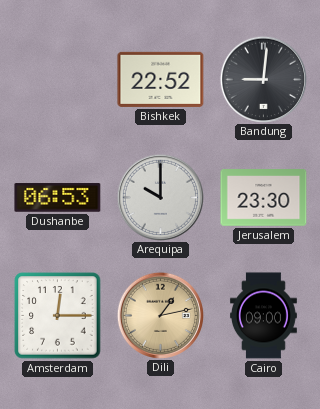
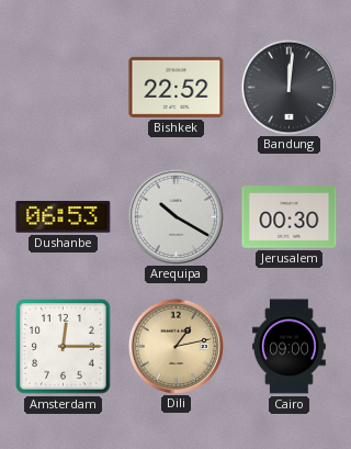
Bandung: 9:01 -> 12:01
Arequipa: 10:00 -> 10:20
Jerusalem: 23:30 -> 00:30
